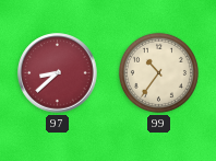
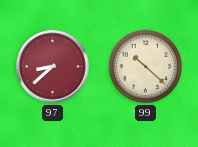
99: 10:36 -> 10:22
